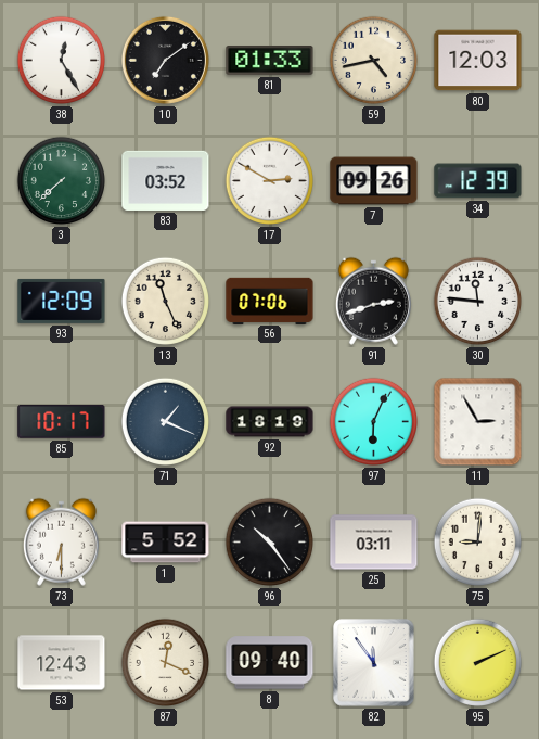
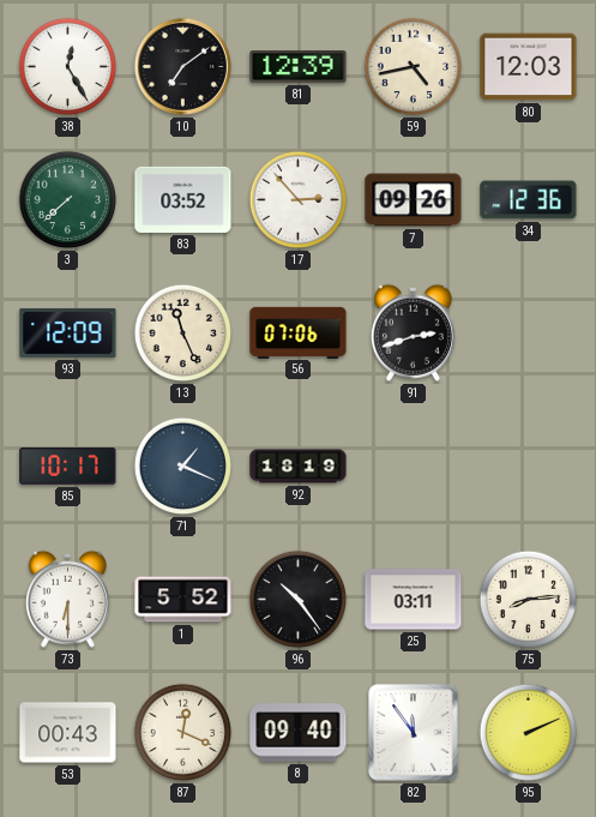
81: 01:33 -> 12:39
17: 2:50 -> 2:53
34: 12:39 -> 12:36
30: 11:46 -> none
97: 6:04 -> none
11: 2:55 -> none
75: 9:01 -> 8:14
53: 12:43 -> 00:43
